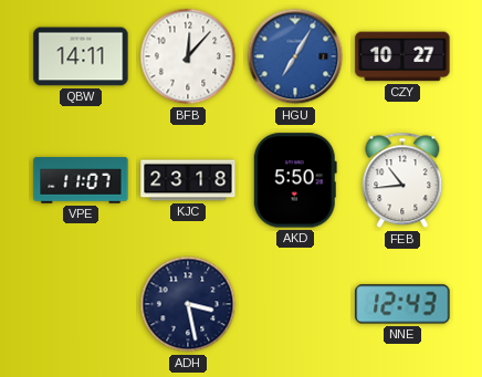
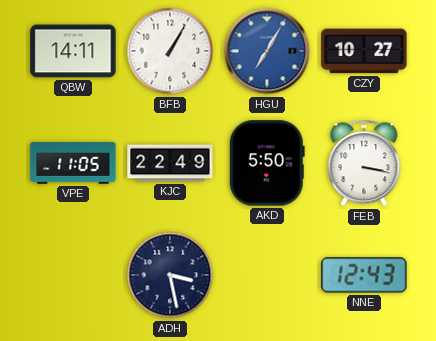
BFB: 12:07 -> 1:05
VPE: 11:07 -> 11:05
KJC: 23:18 -> 22:49
FEB: 10:44 -> 3:17
